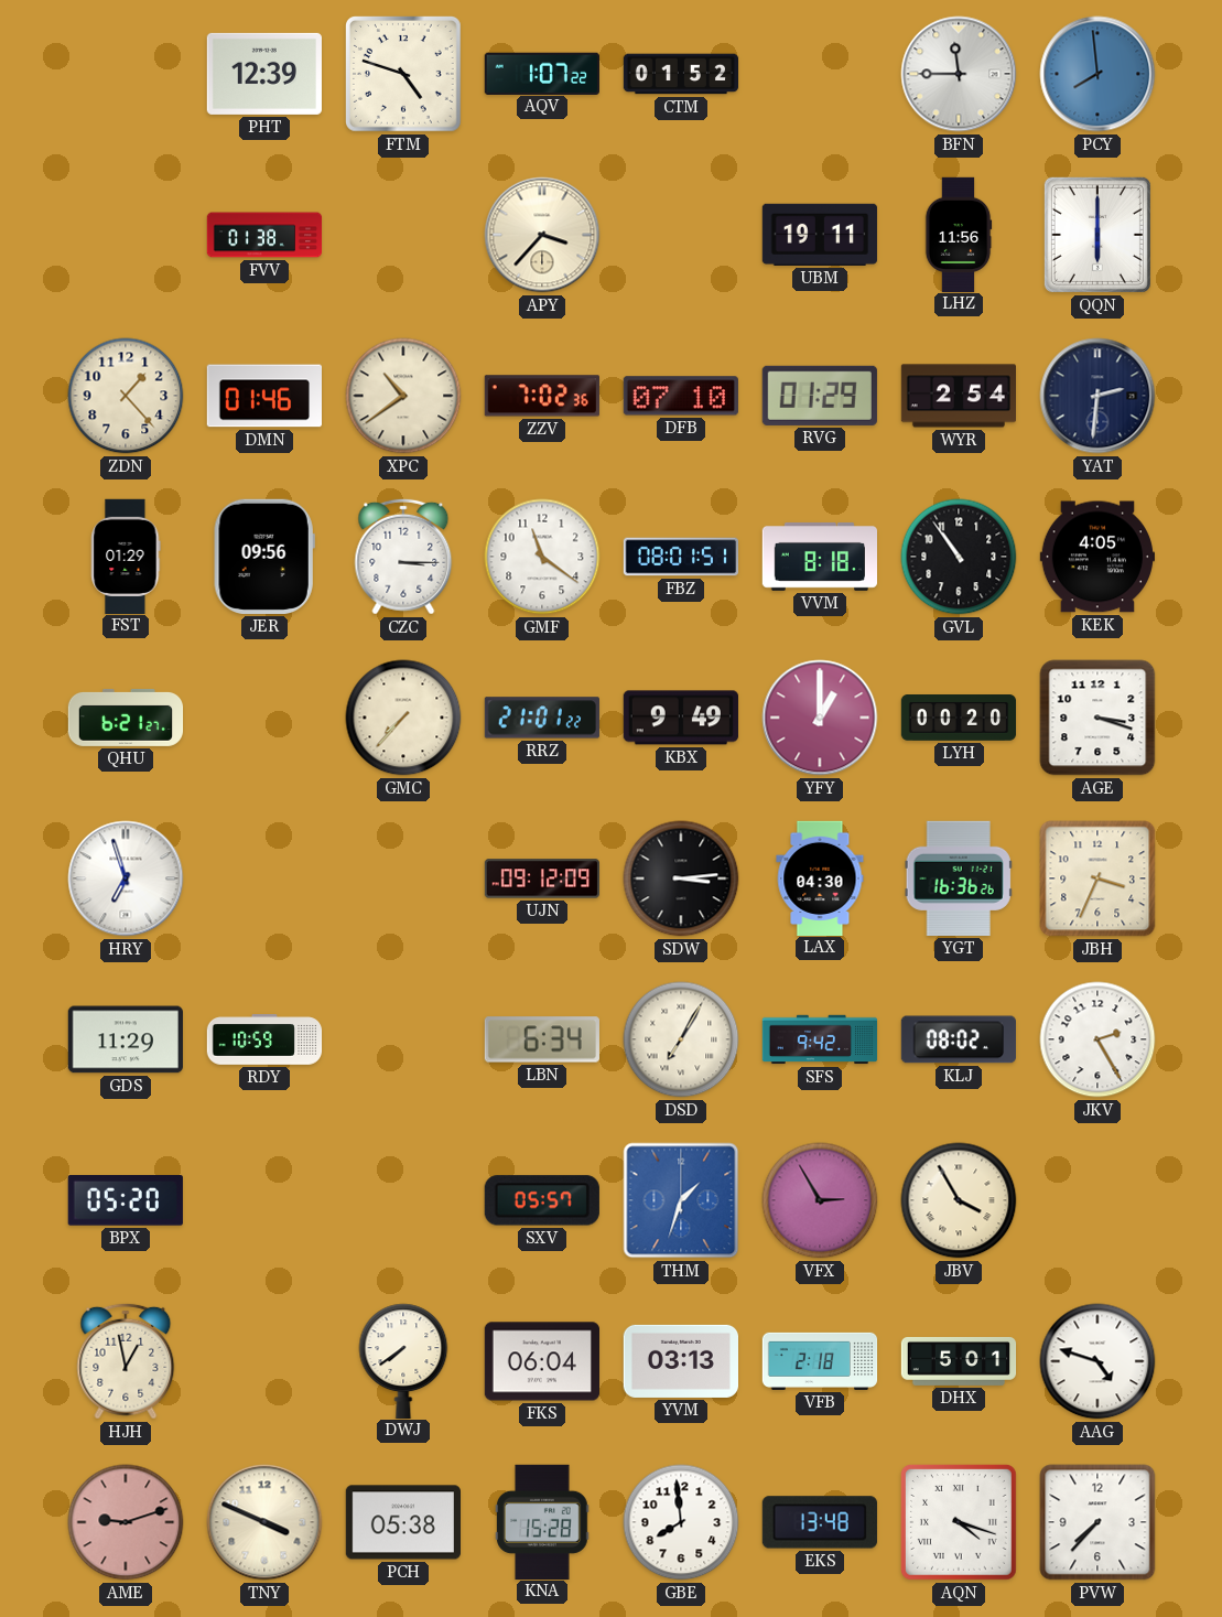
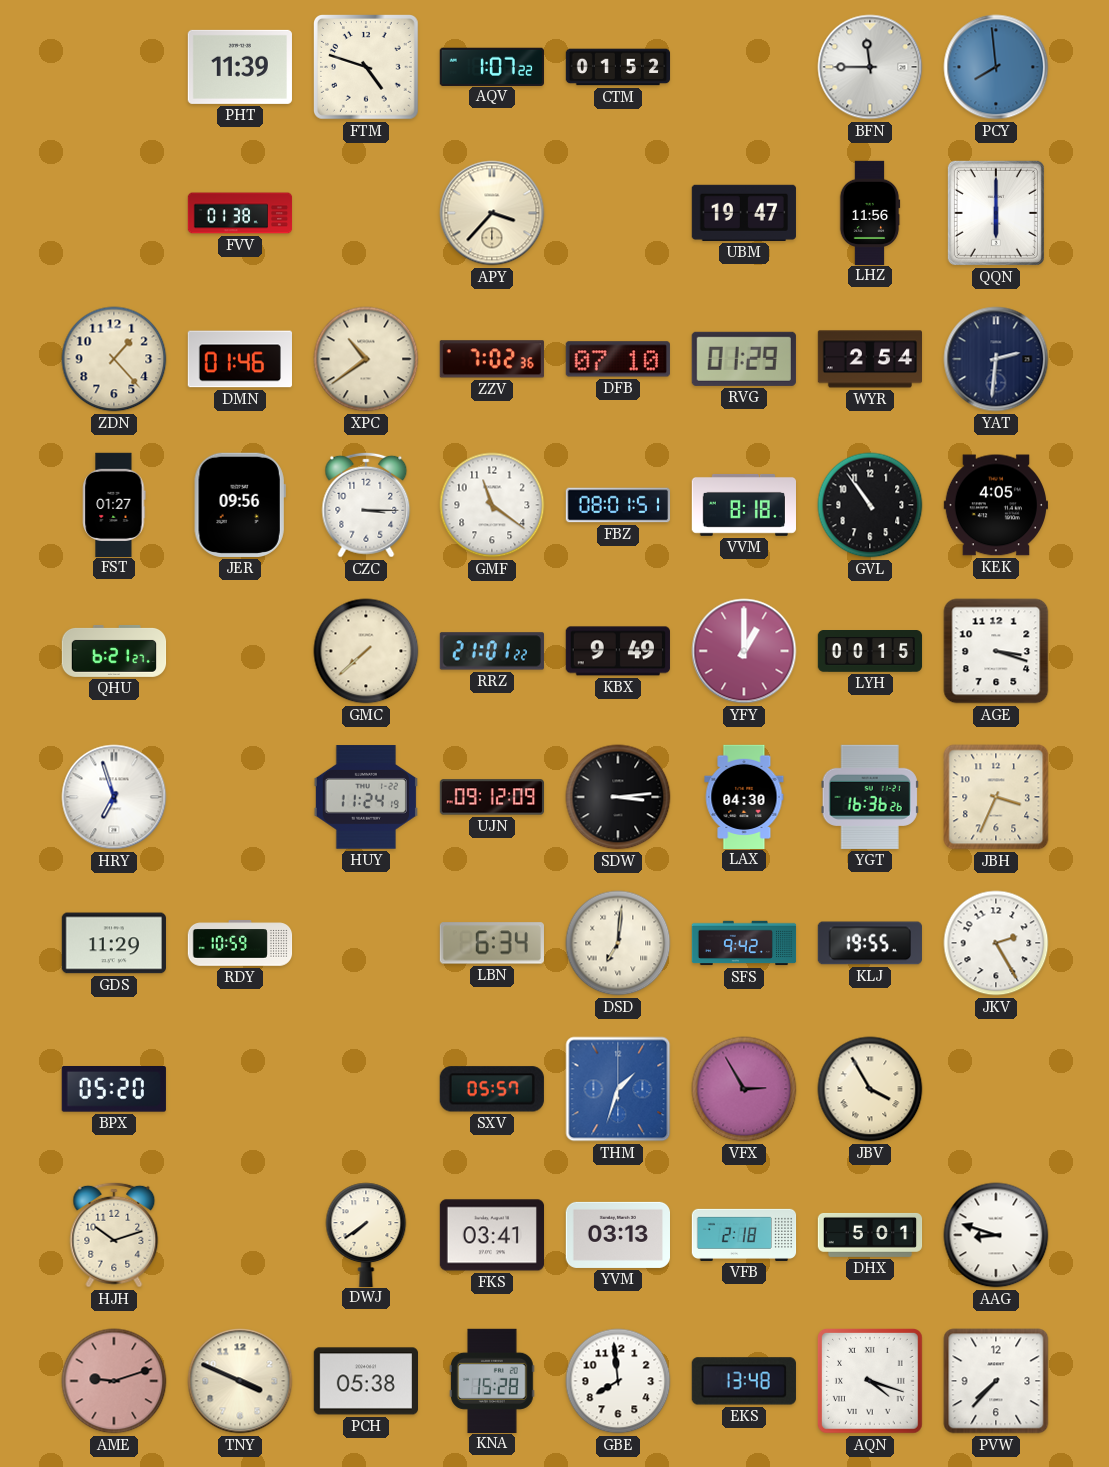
PHT: 12:39 -> 11:39
UBM: 19:11 -> 19:47
FST: 01:29 -> 01:27
GMC: 7:37 -> 7:38
LYH: 00:20 -> 00:15
HUY: none -> 11:24
DSD: 7:05 -> 7:01
KLJ: 08:02 -> 19:55
HJH: 12:58 -> 10:12
FKS: 06:04 -> 03:41
AAG: 4:48 -> 8:48
